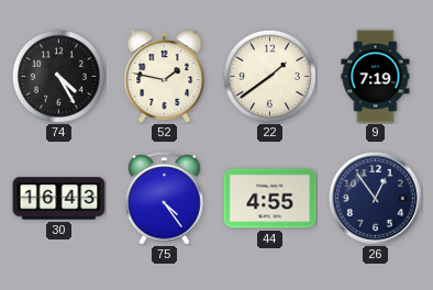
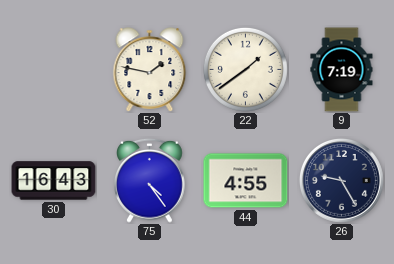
74: 4:25 -> none
26: 12:54 -> 9:25
